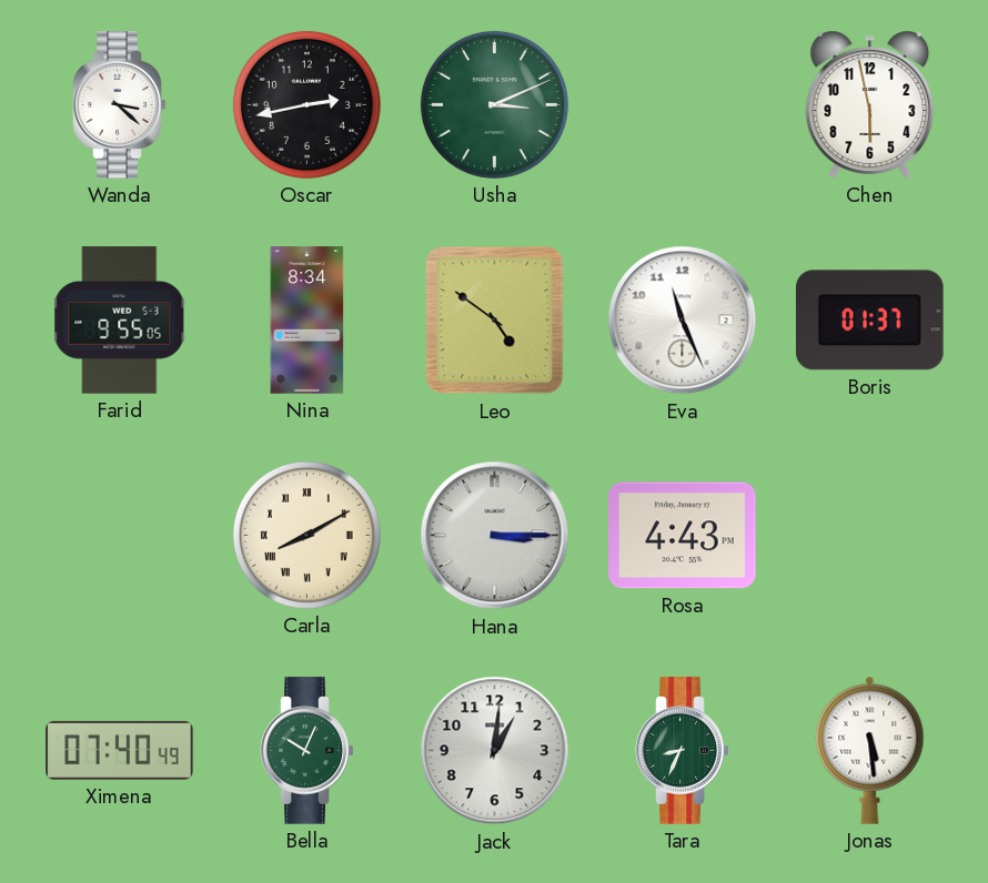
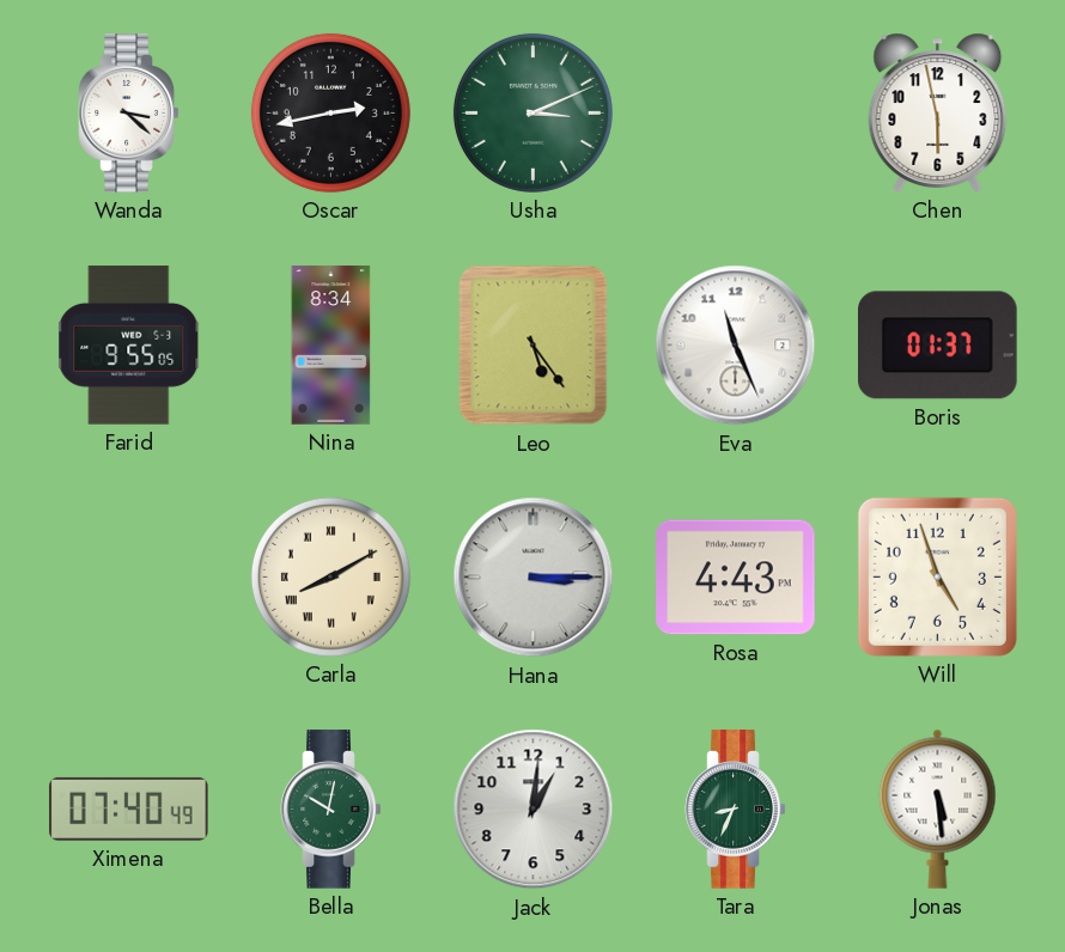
Leo: 4:51 -> 5:24
Will: none -> 4:57
Bella: 10:04 -> 10:02
